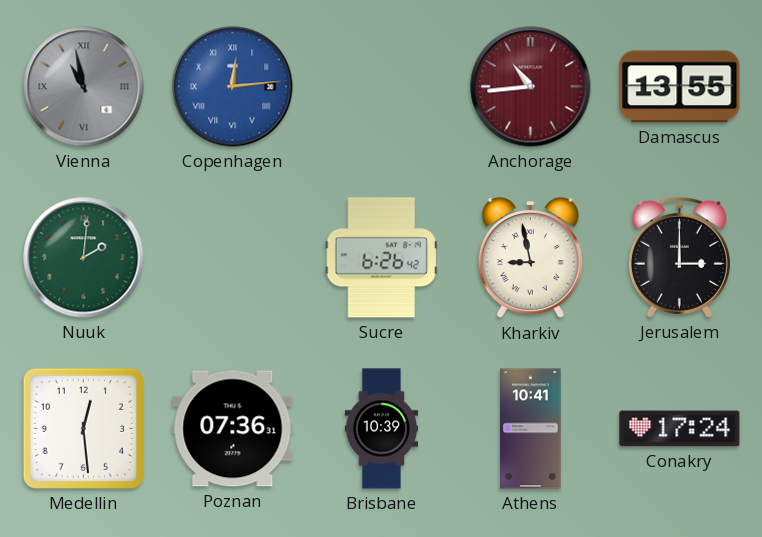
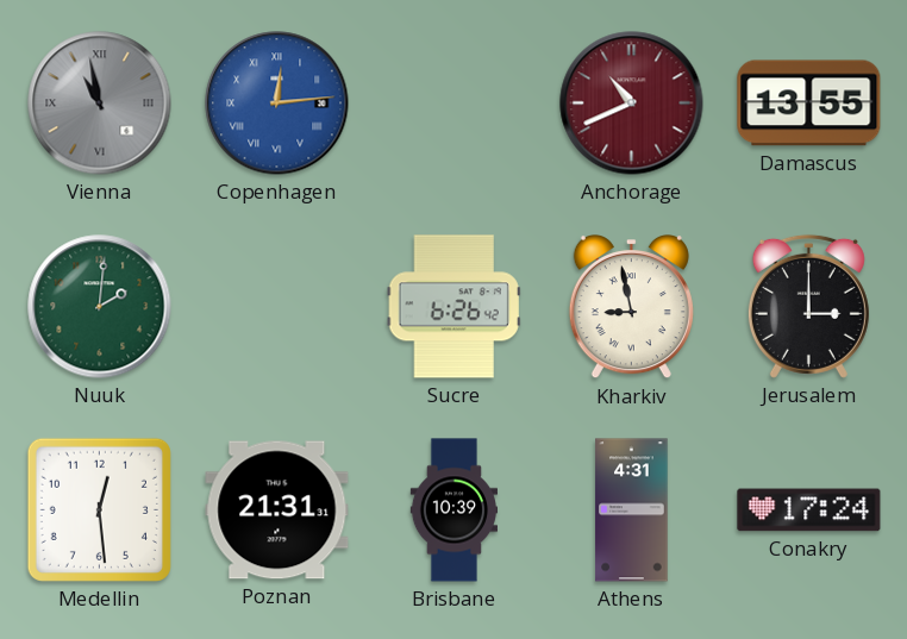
Anchorage: 10:44 -> 10:41
Poznan: 07:36 -> 21:31
Athens: 10:41 -> 4:31
